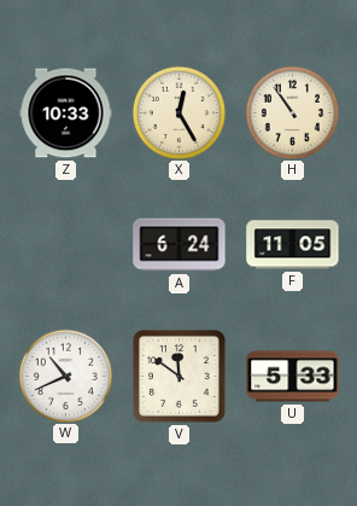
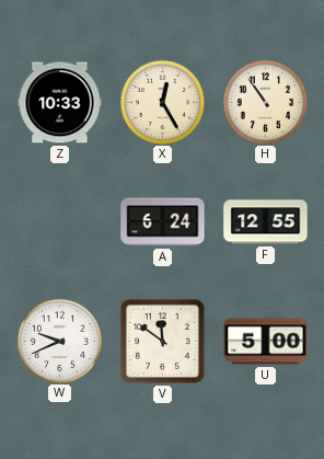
F: 11:05 -> 12:55
W: 10:41 -> 9:41
U: 5:33 -> 5:00
